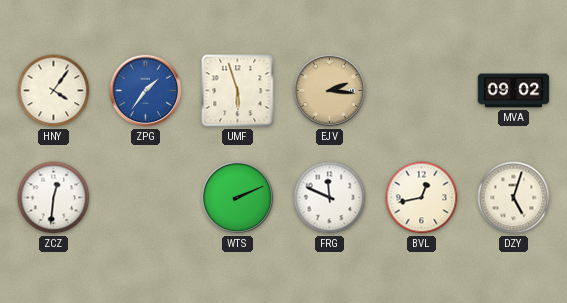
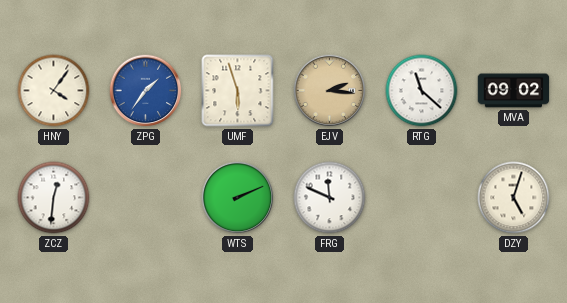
RTG: none -> 11:22
BVL: 12:43 -> none
